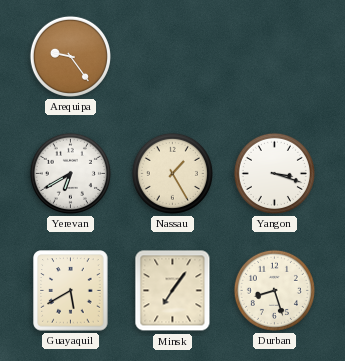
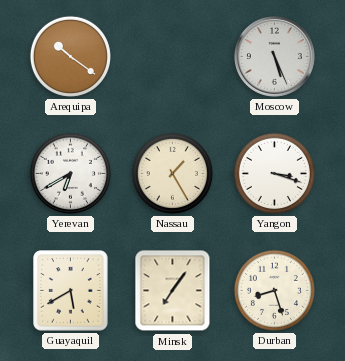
Arequipa: 9:24 -> 10:21
Moscow: none -> 5:26
